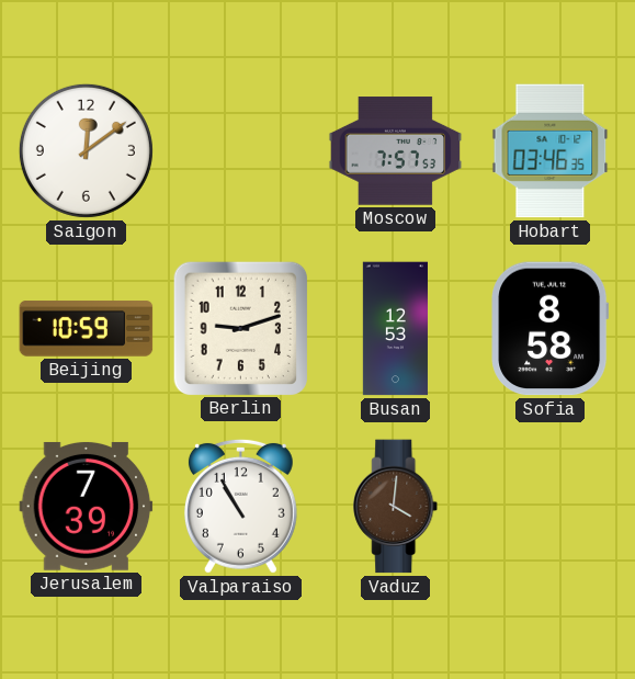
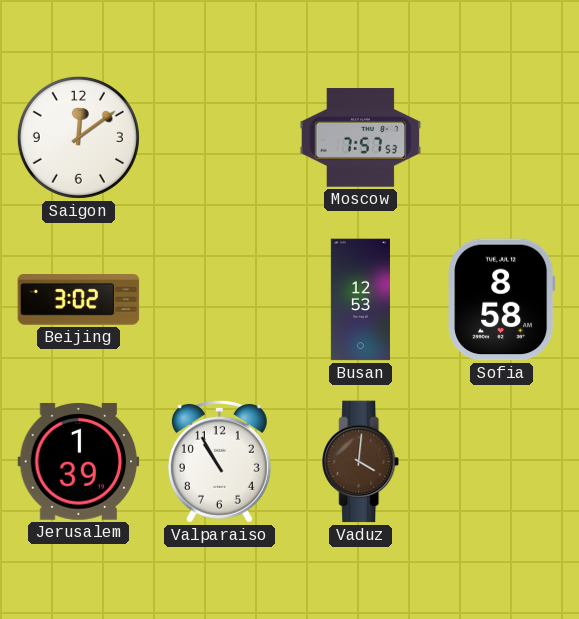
Hobart: 03:46 -> none
Beijing: 10:59 -> 3:02
Berlin: 9:12 -> none
Jerusalem: 7:39 -> 1:39
